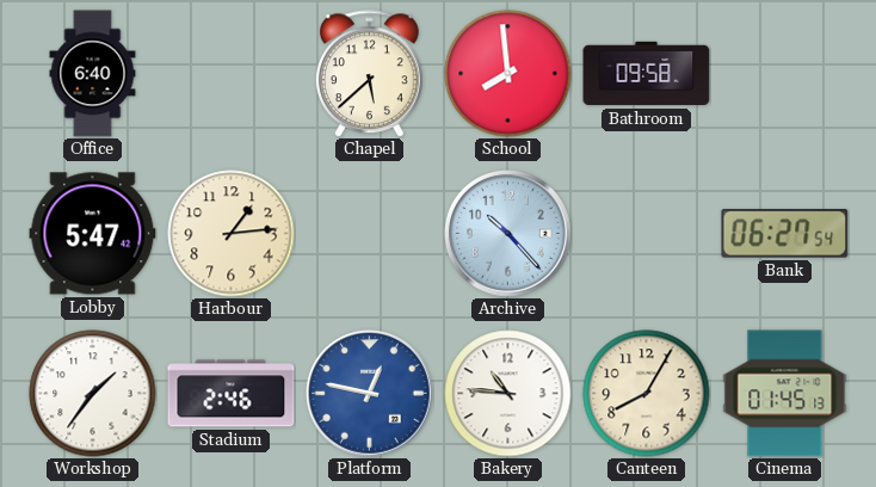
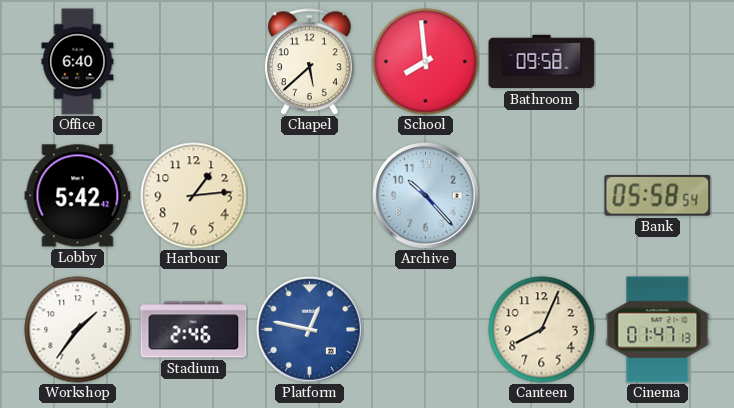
Lobby: 5:47 -> 5:42
Bank: 06:27 -> 05:58
Bakery: 10:46 -> none
Canteen: 8:05 -> 8:04
Cinema: 01:45 -> 01:47
